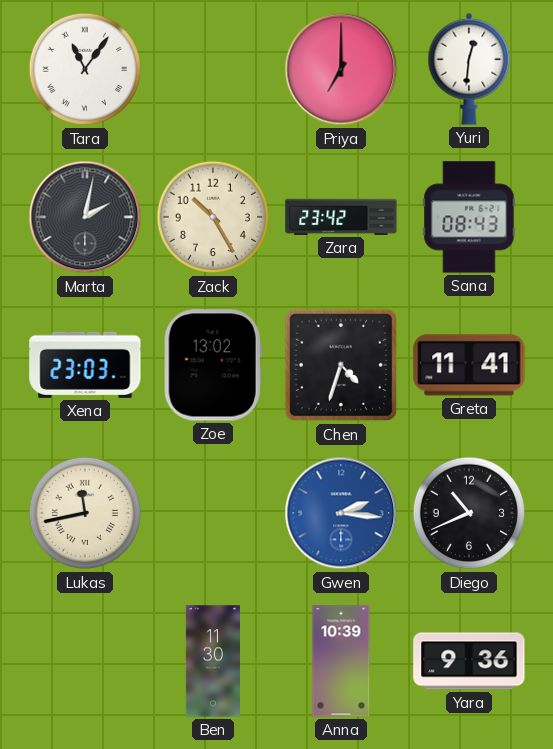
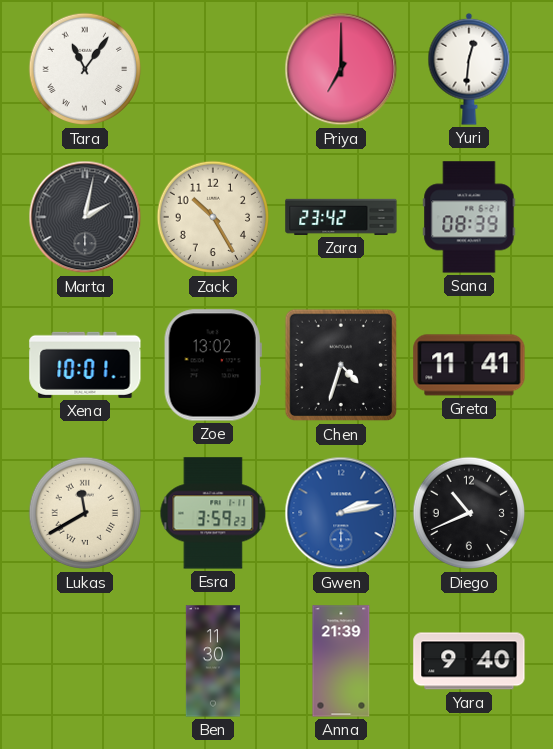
Sana: 08:43 -> 08:39
Xena: 23:03 -> 10:01
Lukas: 11:43 -> 11:40
Esra: none -> 3:59
Gwen: 2:16 -> 2:13
Anna: 10:39 -> 21:39
Yara: 9:36 -> 9:40
